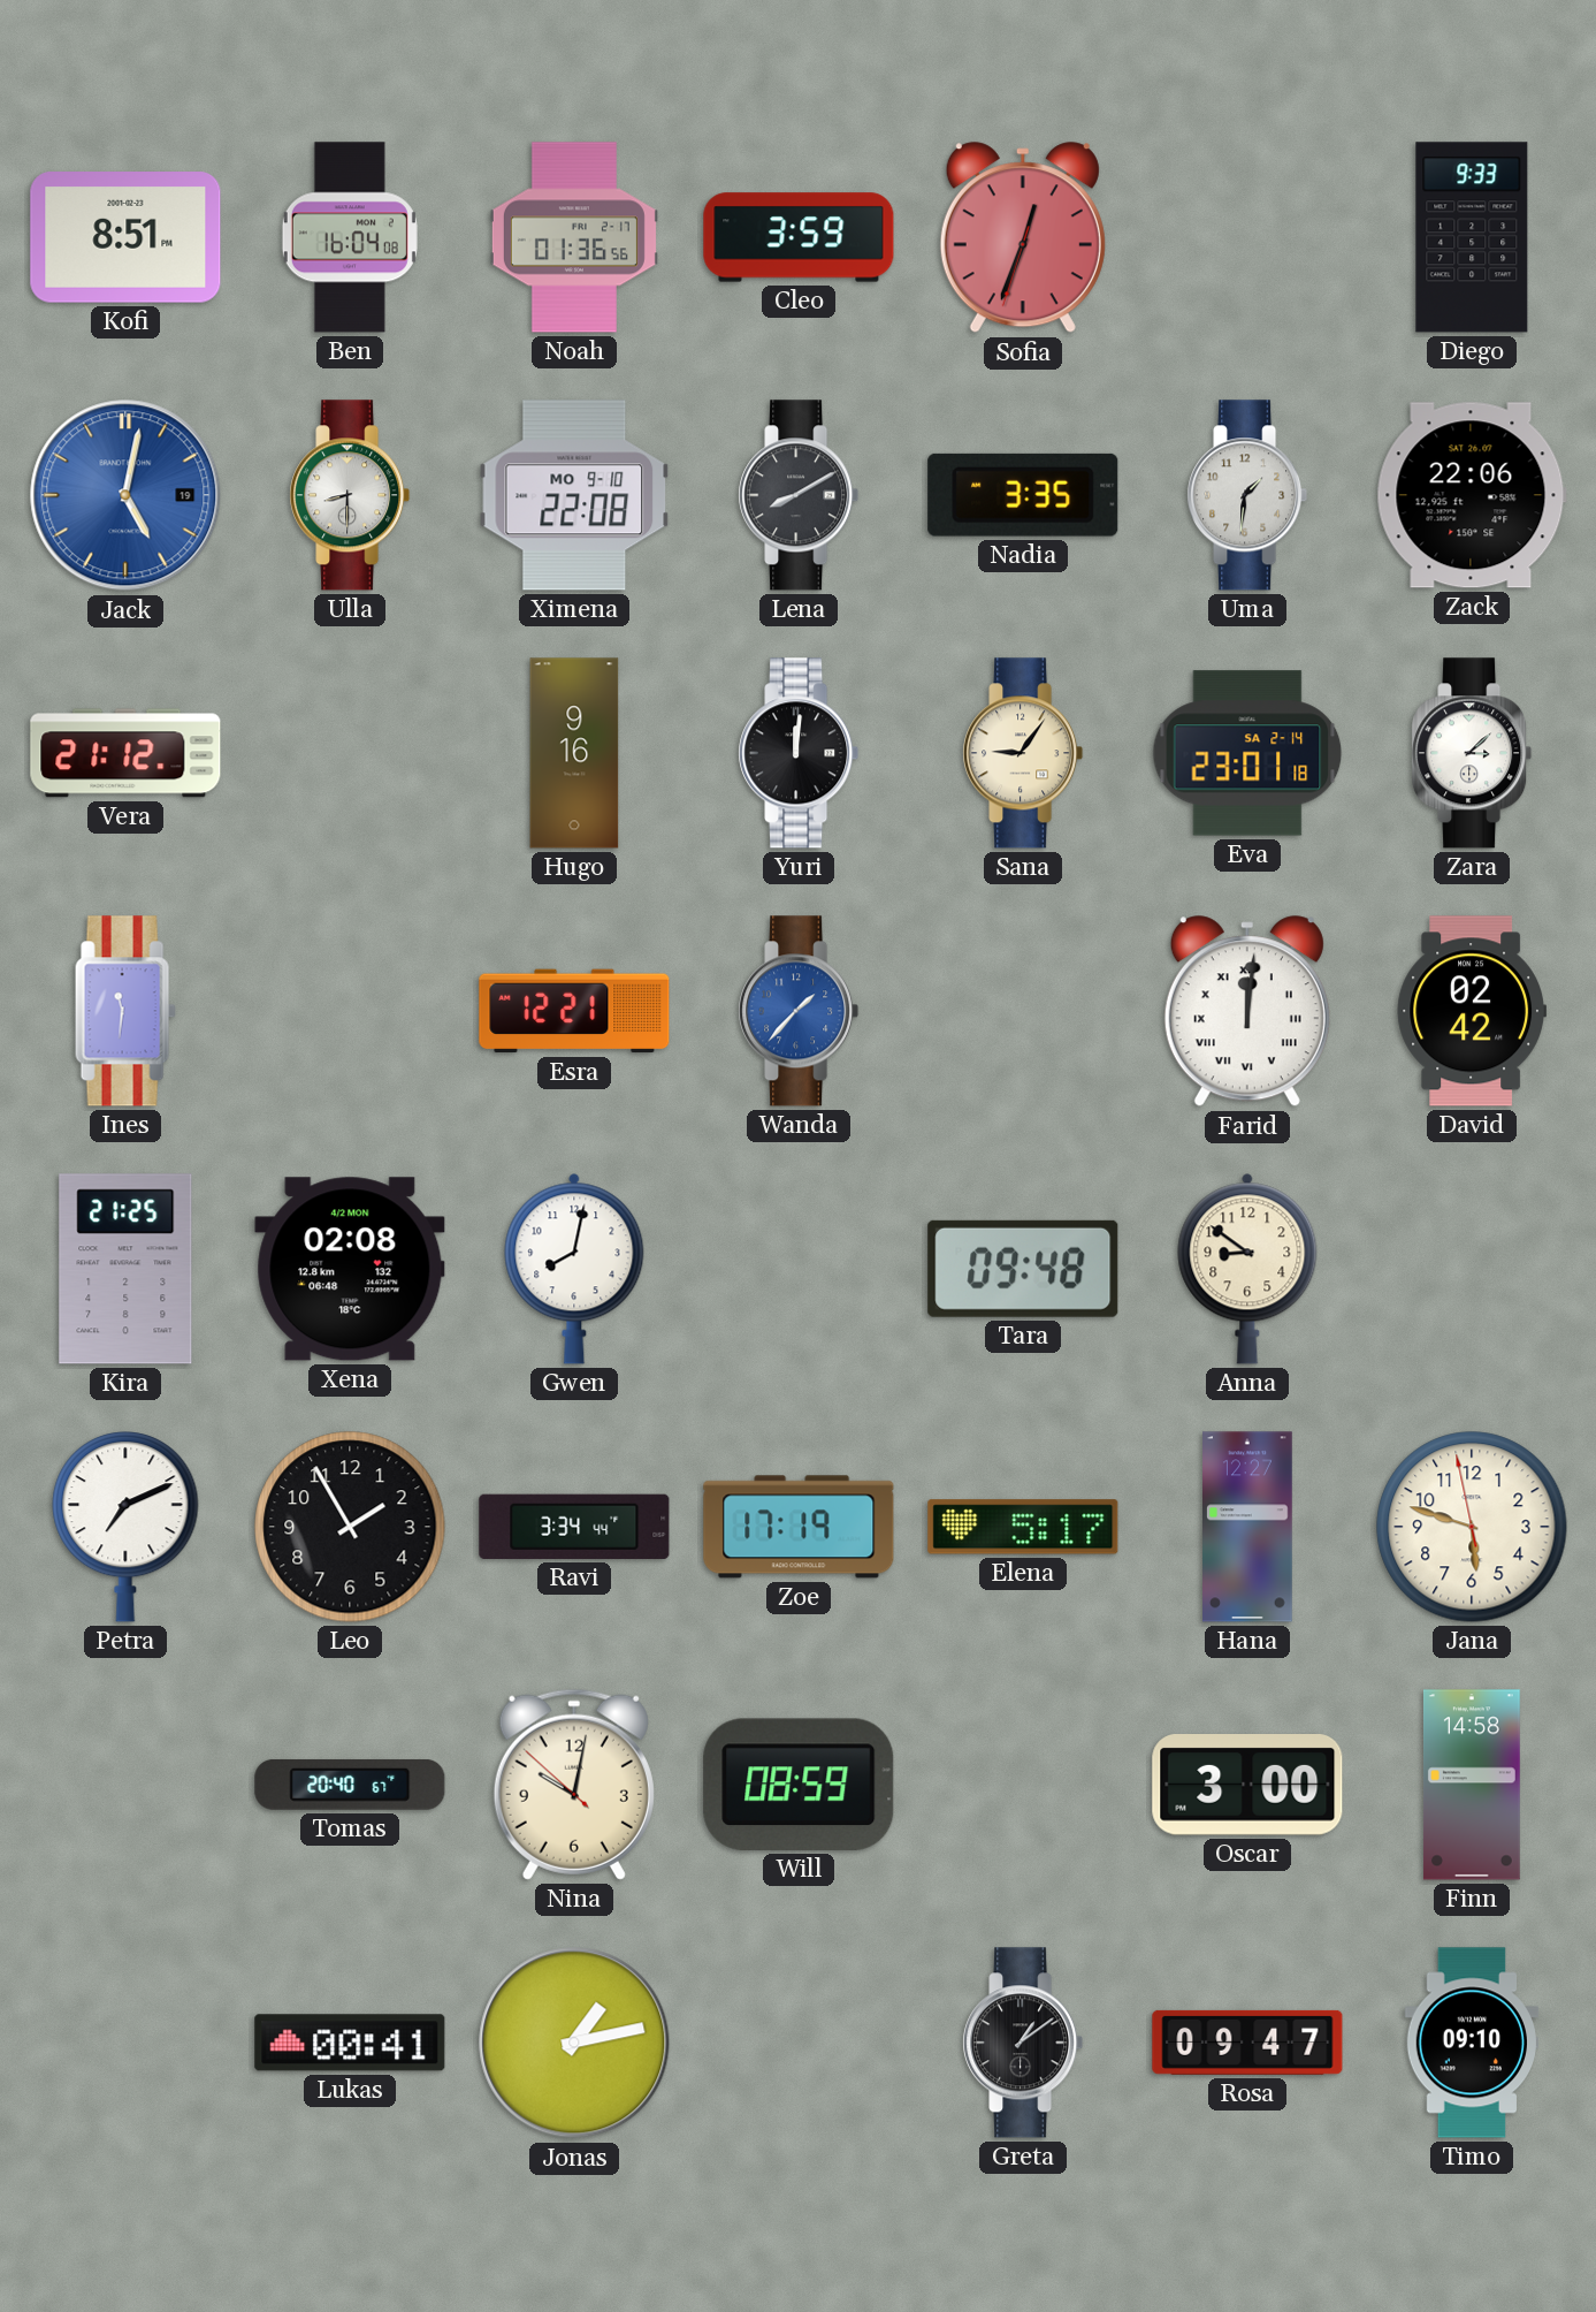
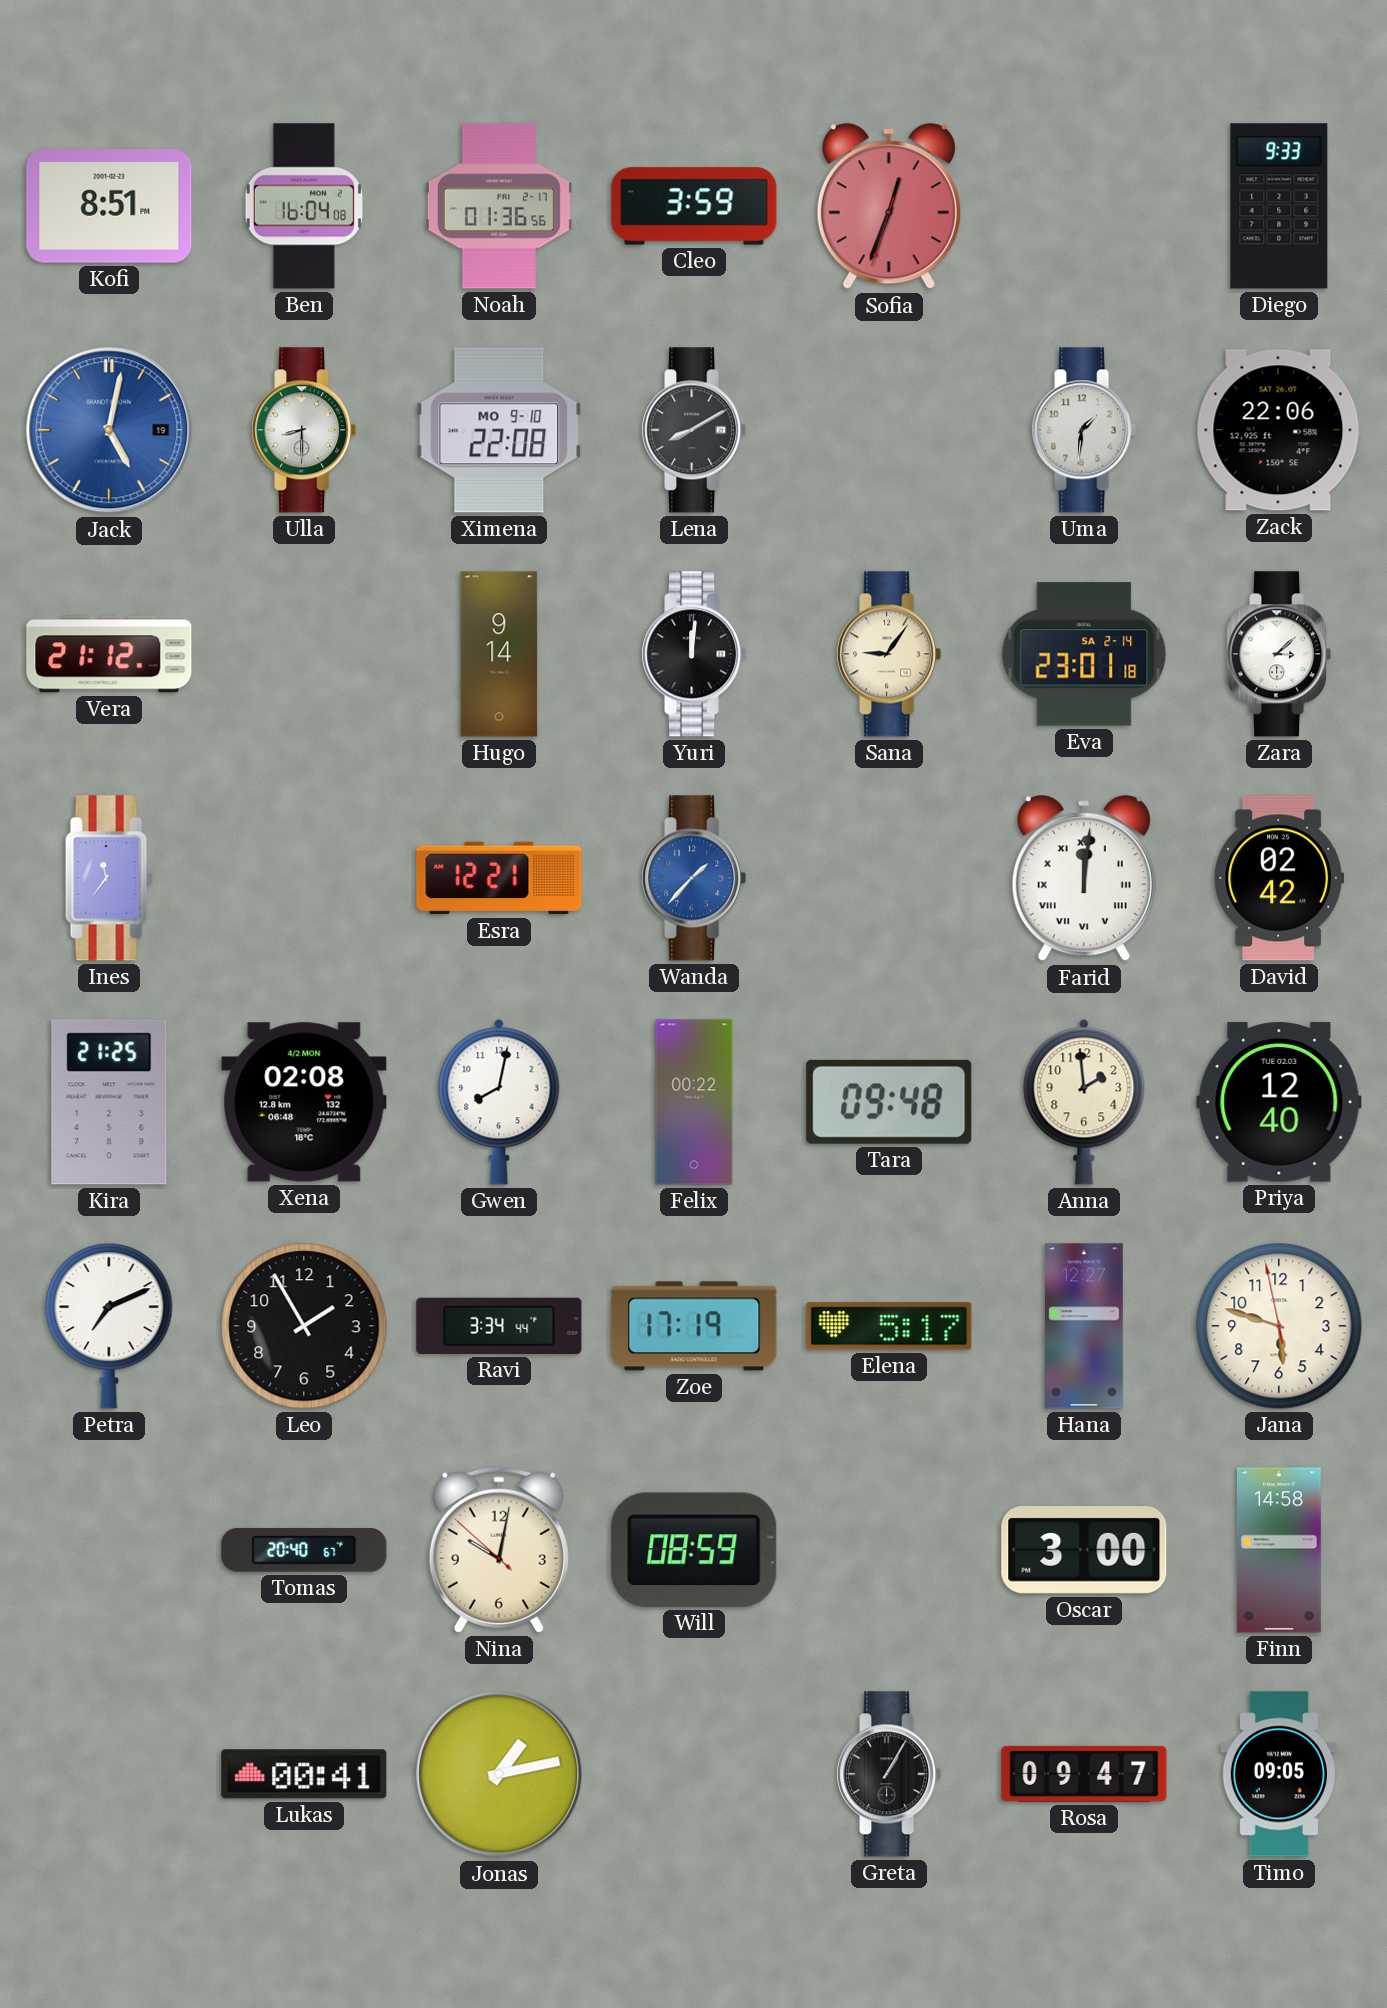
Nadia: 3:35 -> none
Hugo: 9:16 -> 9:14
Ines: 11:31 -> 11:36
Felix: none -> 00:22
Anna: 8:51 -> 1:59
Priya: none -> 12:40
Greta: 1:09 -> 1:05
Timo: 09:10 -> 09:05
